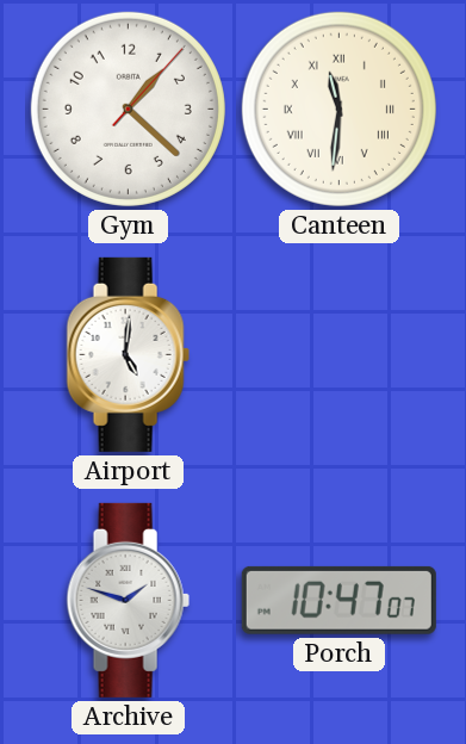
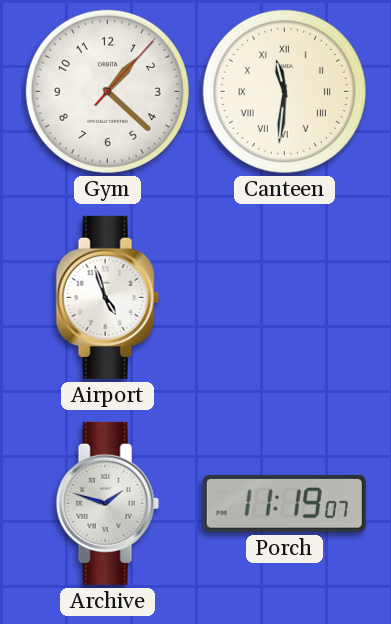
Airport: 5:01 -> 4:57
Porch: 10:47 -> 11:19
